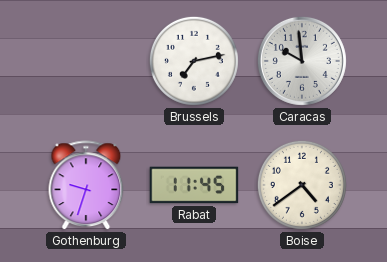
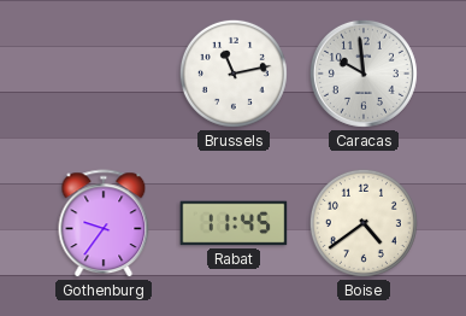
Brussels: 7:13 -> 11:13
Gothenburg: 9:33 -> 9:36
